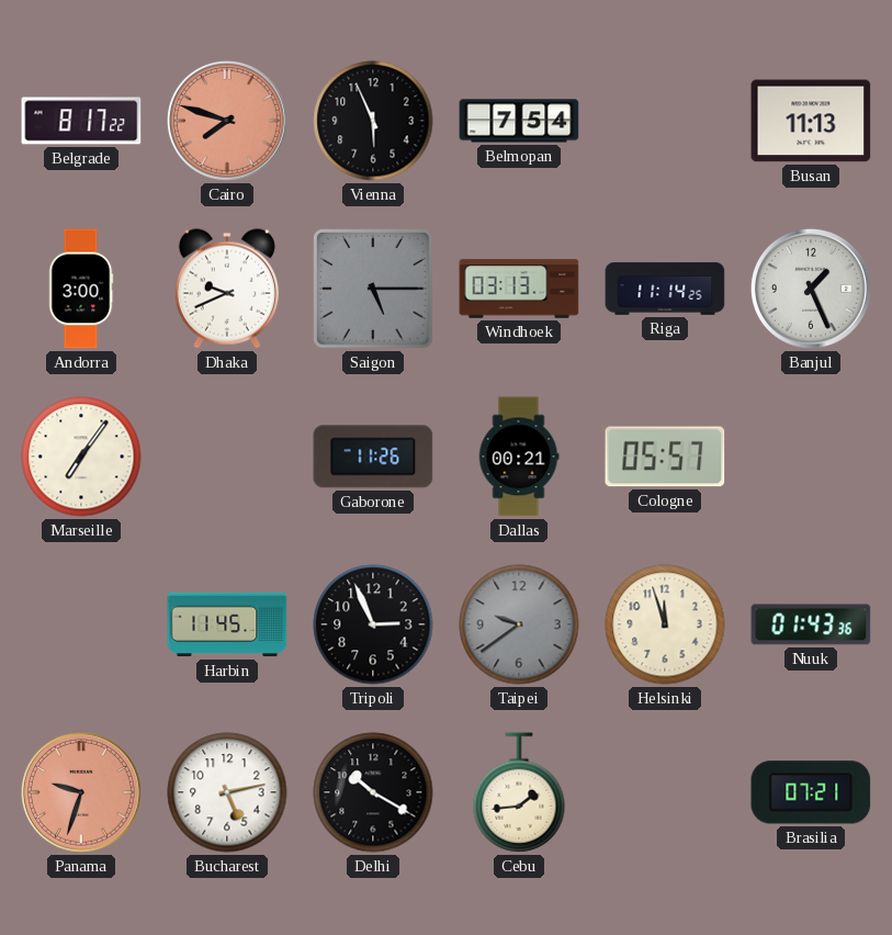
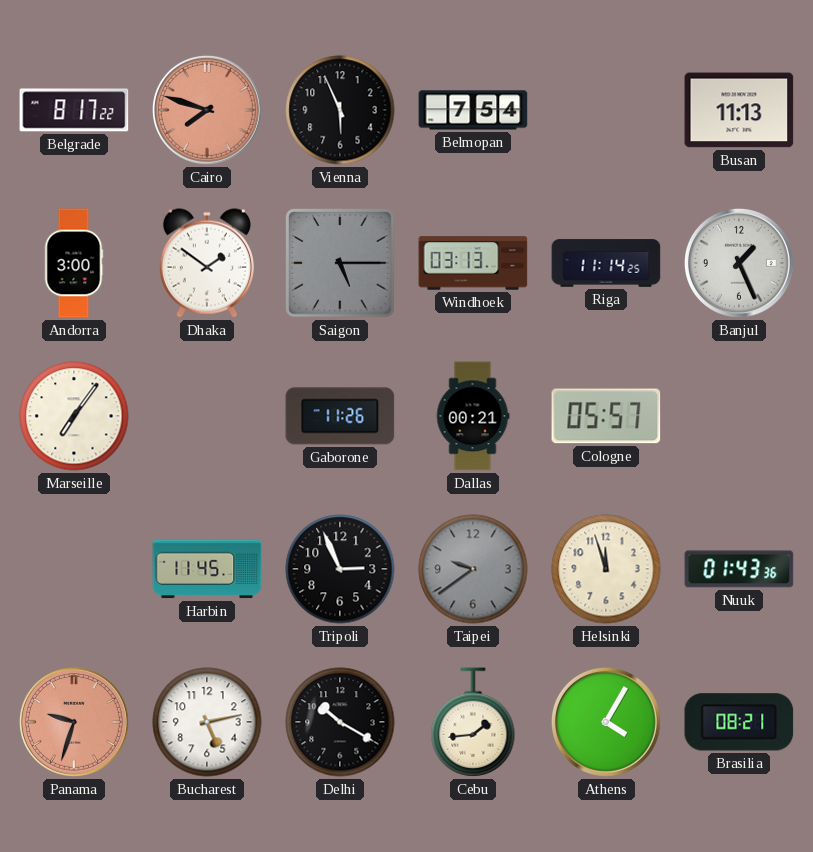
Dhaka: 9:41 -> 1:51
Athens: none -> 4:05
Brasilia: 07:21 -> 08:21
